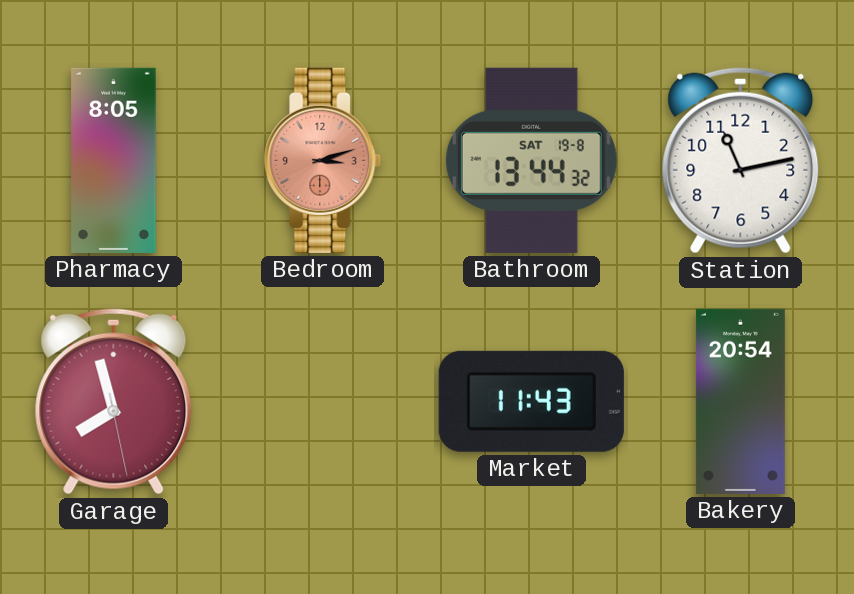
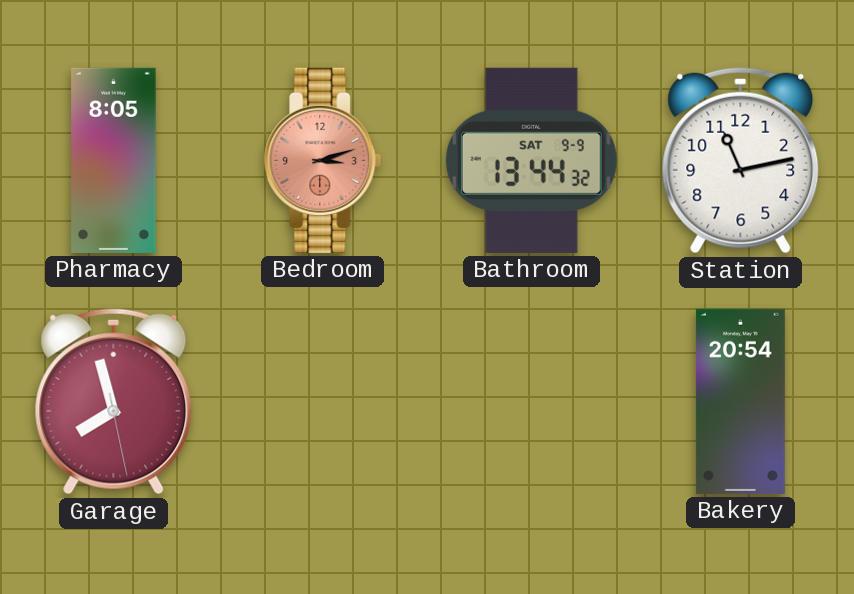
Bathroom date: SAT 19-8 -> SAT 9-9
Market: 11:43 -> none
